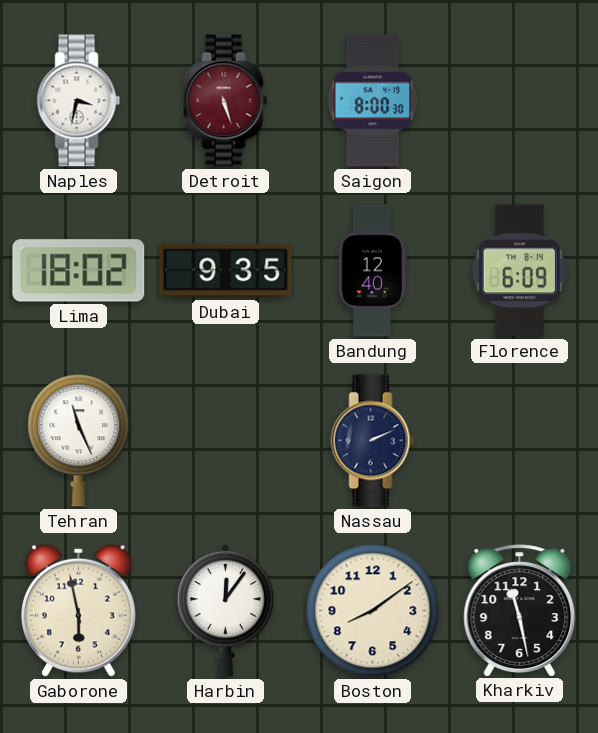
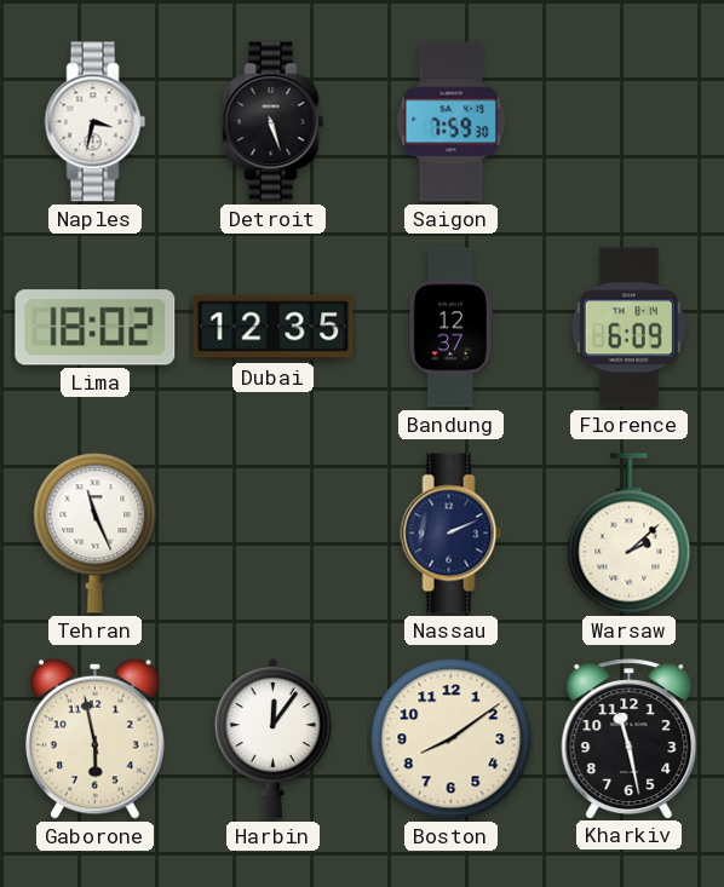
Detroit dial: burgundy -> black
Saigon: 8:00 -> 7:59
Dubai: 9:35 -> 12:35
Bandung: 12:40 -> 12:37
Warsaw: none -> 2:08
